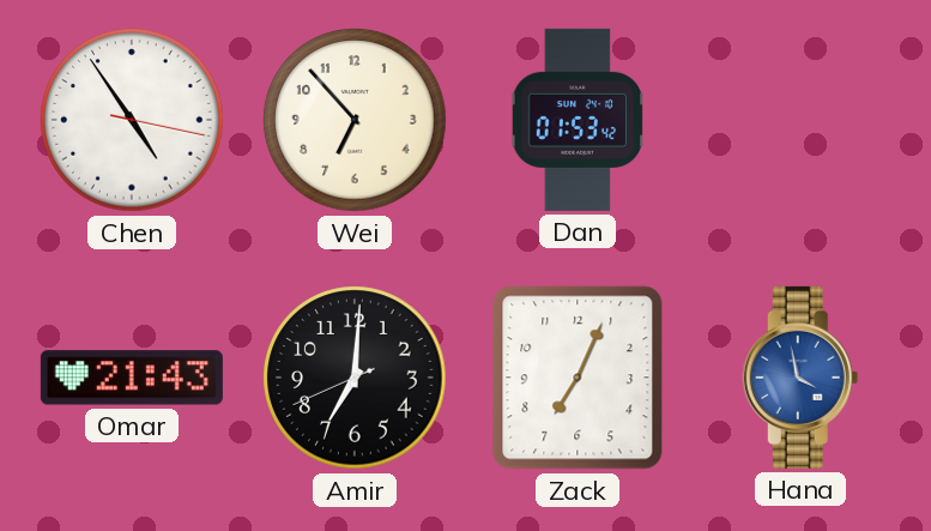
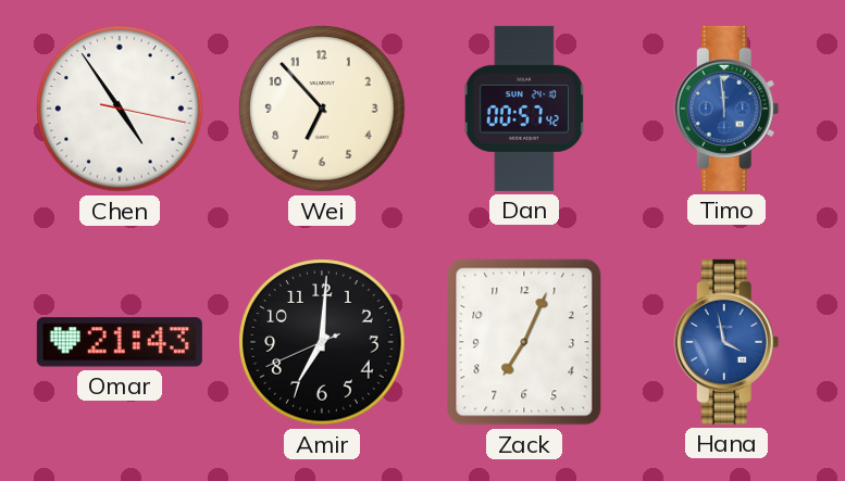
Dan: 01:53 -> 00:57
Timo: none -> 11:59
